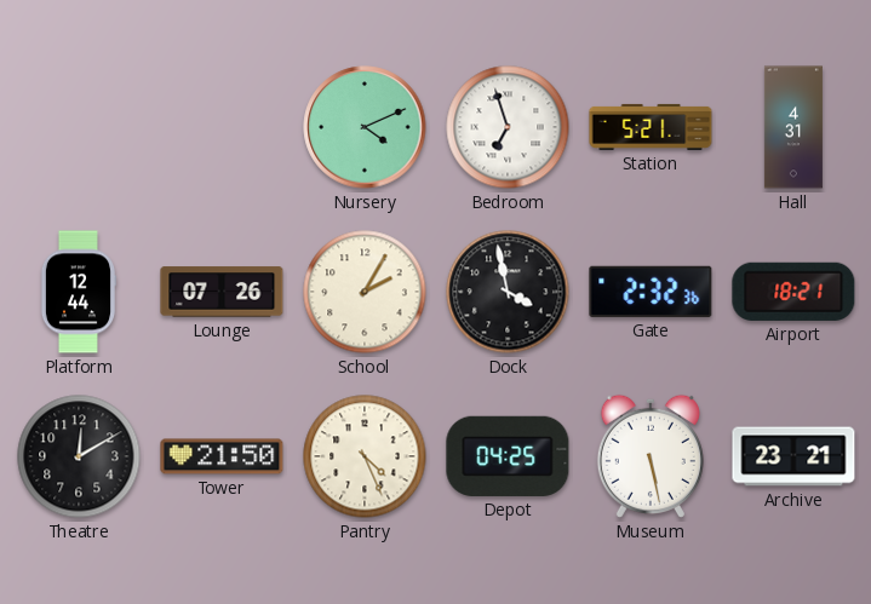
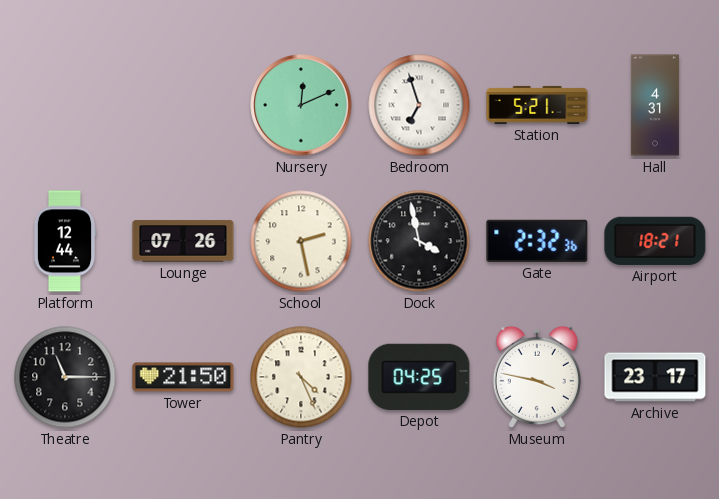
Nursery: 4:11 -> 12:11
School: 2:05 -> 2:28
Theatre: 12:10 -> 11:15
Museum: 5:28 -> 3:47
Archive: 23:21 -> 23:17
